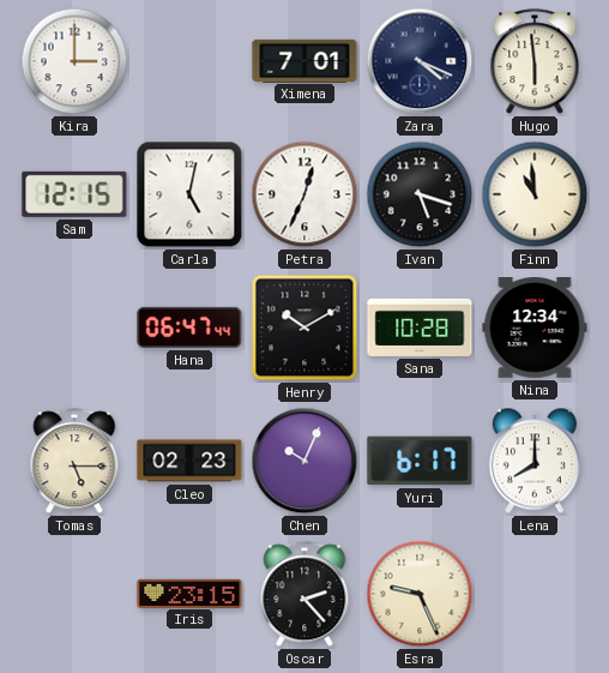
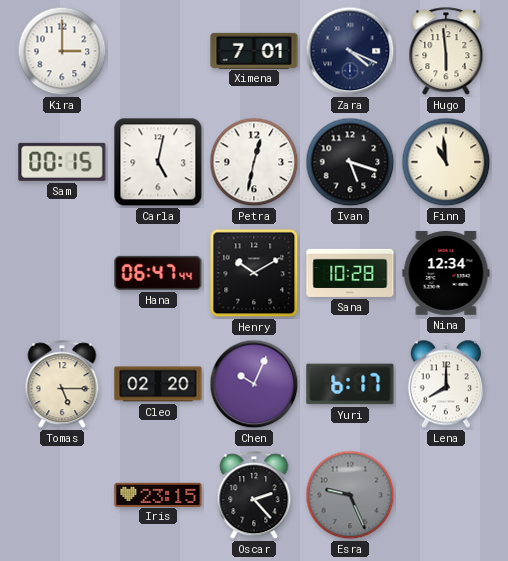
Sam: 12:15 -> 00:15
Petra: 12:34 -> 12:32
Cleo: 02:23 -> 02:20
Esra dial: cream -> grey
